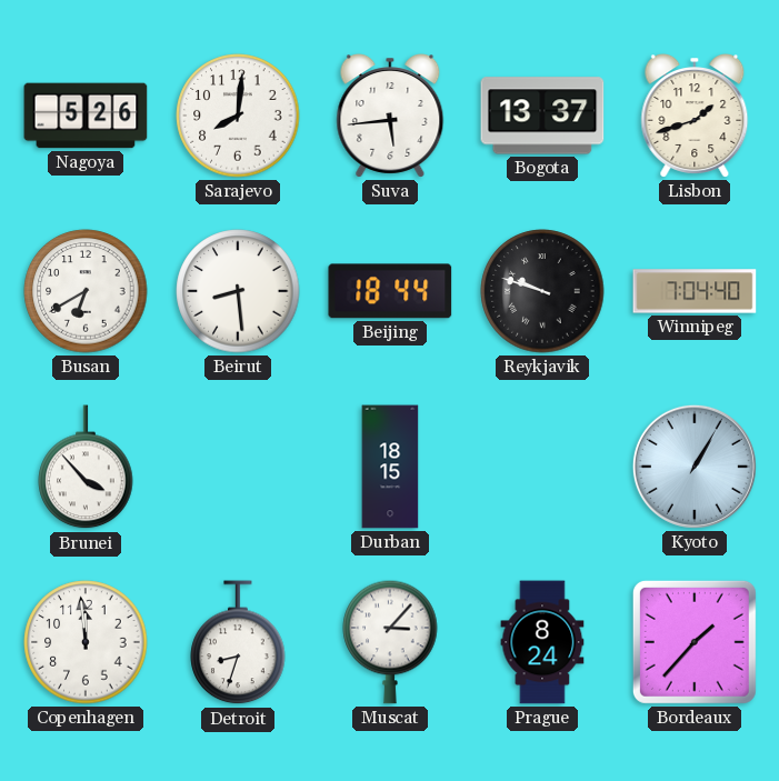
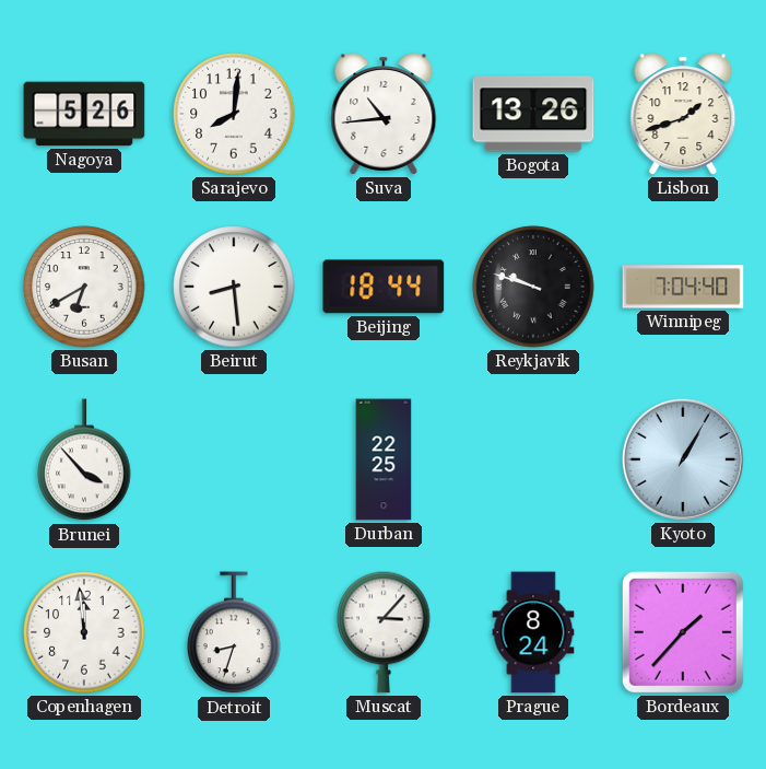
Suva: 5:44 -> 10:44
Bogota: 13:37 -> 13:26
Durban: 18:15 -> 22:25
